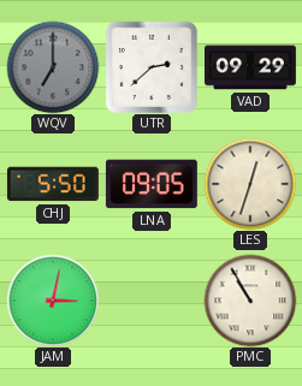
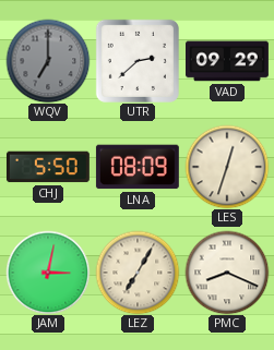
LNA: 09:05 -> 08:09
LEZ: none -> 7:05
PMC: 10:55 -> 8:19
